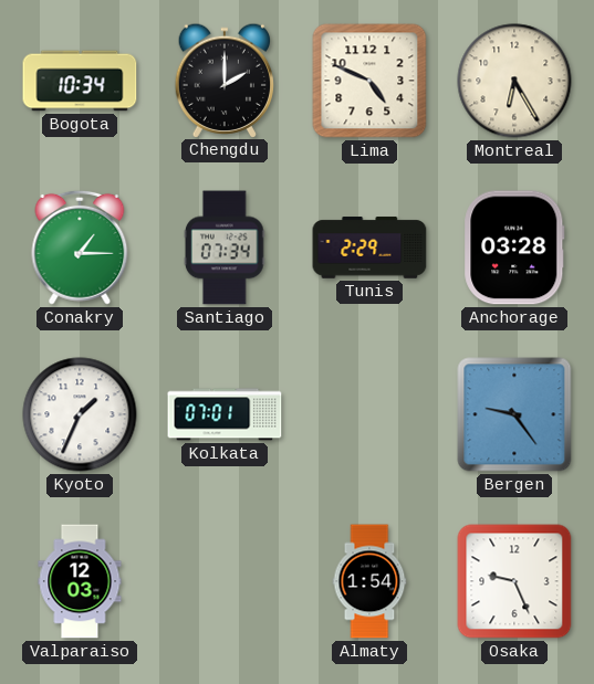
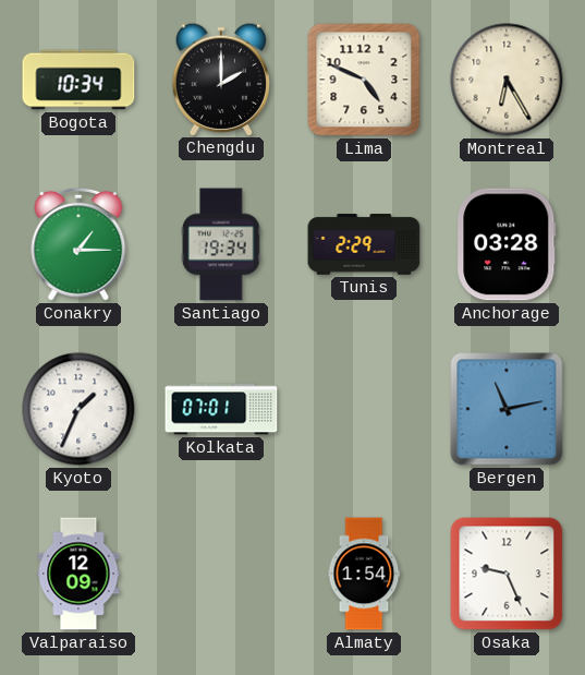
Santiago: 07:34 -> 19:34
Bergen: 9:24 -> 11:13
Valparaiso: 12:03 -> 12:09
